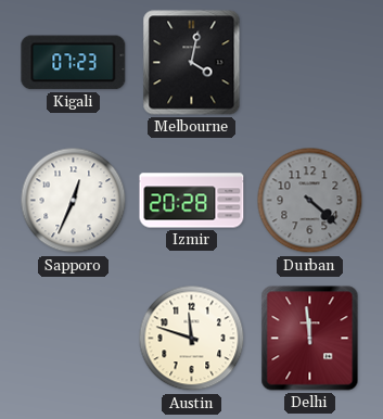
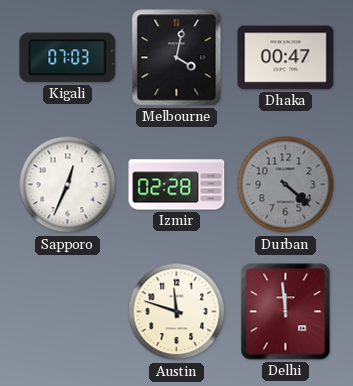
Kigali: 07:23 -> 07:03
Dhaka: none -> 00:47
Izmir: 20:28 -> 02:28
